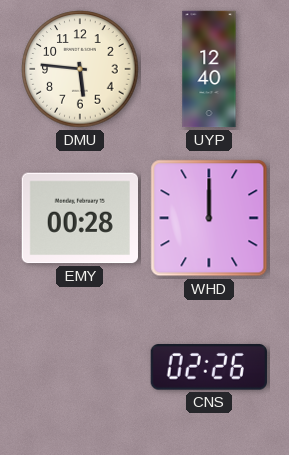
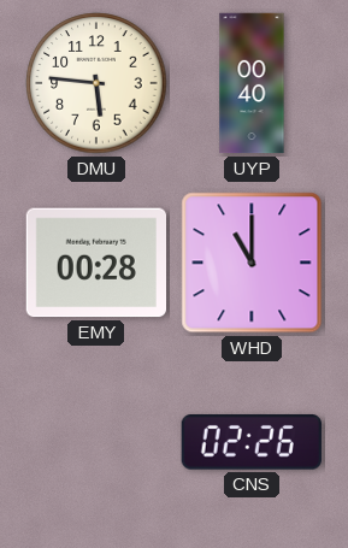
UYP: 12:40 -> 00:40
WHD: 12:00 -> 11:00
